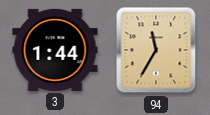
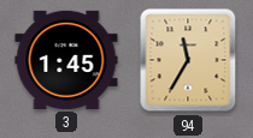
3: 1:44 -> 1:45
